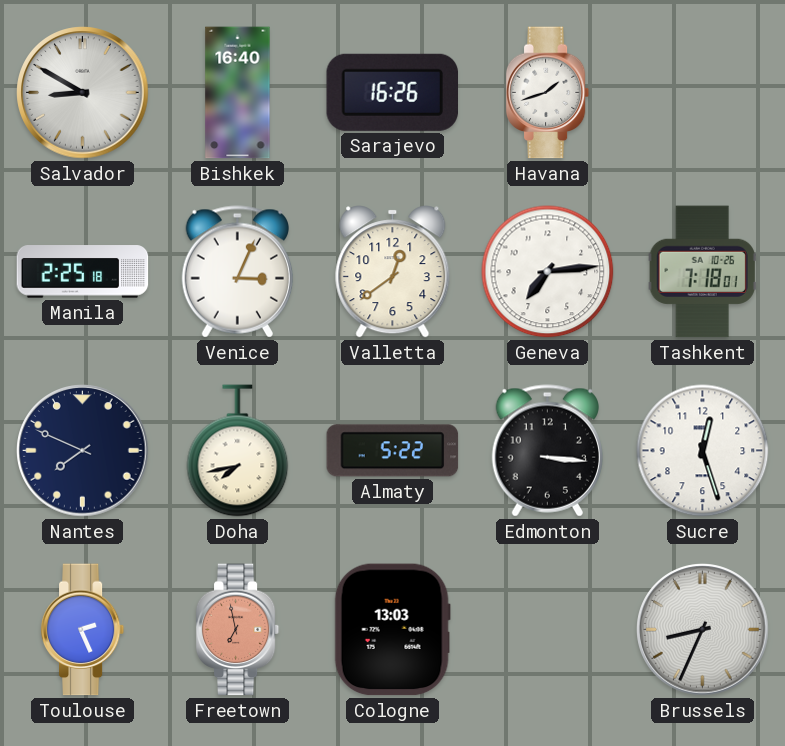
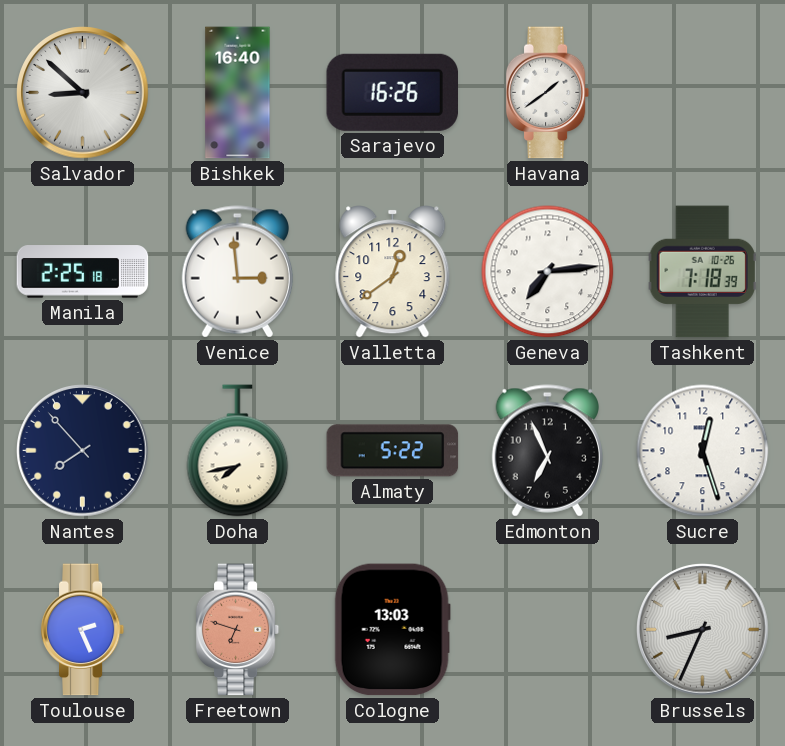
Salvador: 8:50 -> 8:52
Havana: 1:42 -> 1:39
Venice: 3:04 -> 2:59
Tashkent: 7:18:01 -> 7:18:39
Nantes: 7:49 -> 7:53
Edmonton: 3:16 -> 6:56
Freetown: 6:58 -> 6:48
